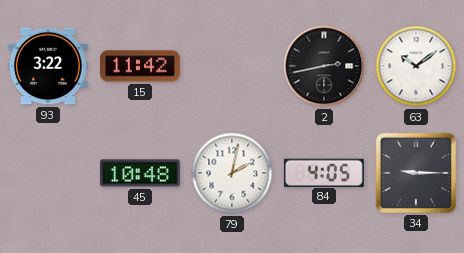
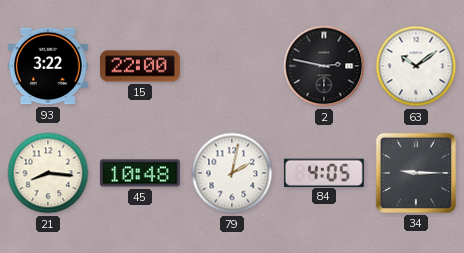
15: 11:42 -> 22:00
2: 2:43 -> 2:47
21: none -> 8:16
